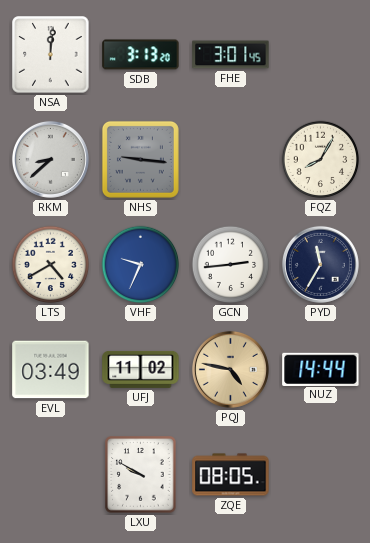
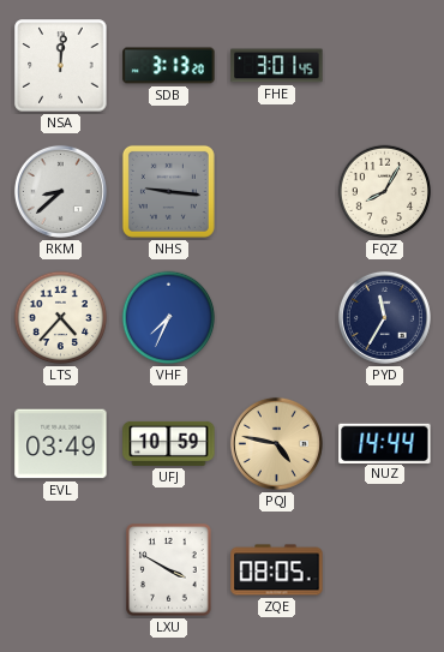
LTS: 4:40 -> 4:37
VHF: 9:34 -> 7:34
GCN: 2:44 -> none
UFJ: 11:02 -> 10:59
LXU: 9:50 -> 3:50
